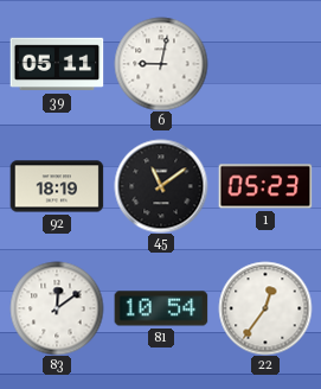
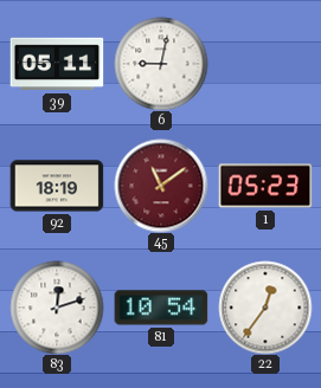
45 dial: black -> burgundy
83: 12:09 -> 12:12
